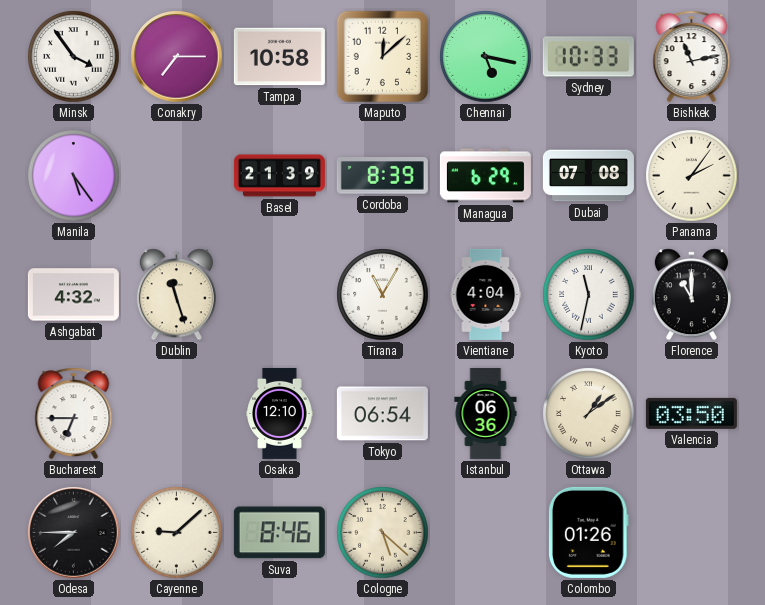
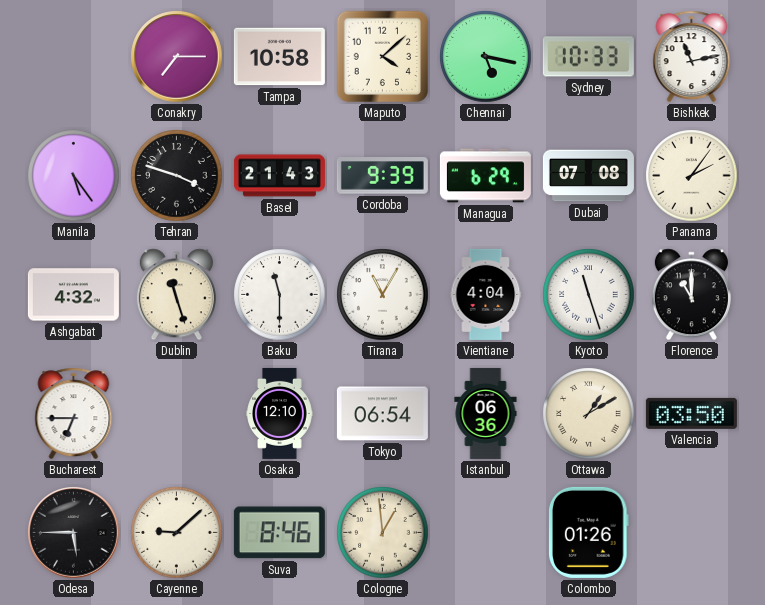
Minsk: 3:54 -> none
Maputo: 12:08 -> 4:08
Tehran: none -> 3:48
Basel: 21:39 -> 21:43
Cordoba: 8:39 -> 9:39
Baku: none -> 11:30
Kyoto: 11:32 -> 11:27
Ottawa: 1:09 -> 1:10
Odesa: 7:45 -> 5:45
Cologne: 5:22 -> 12:59
